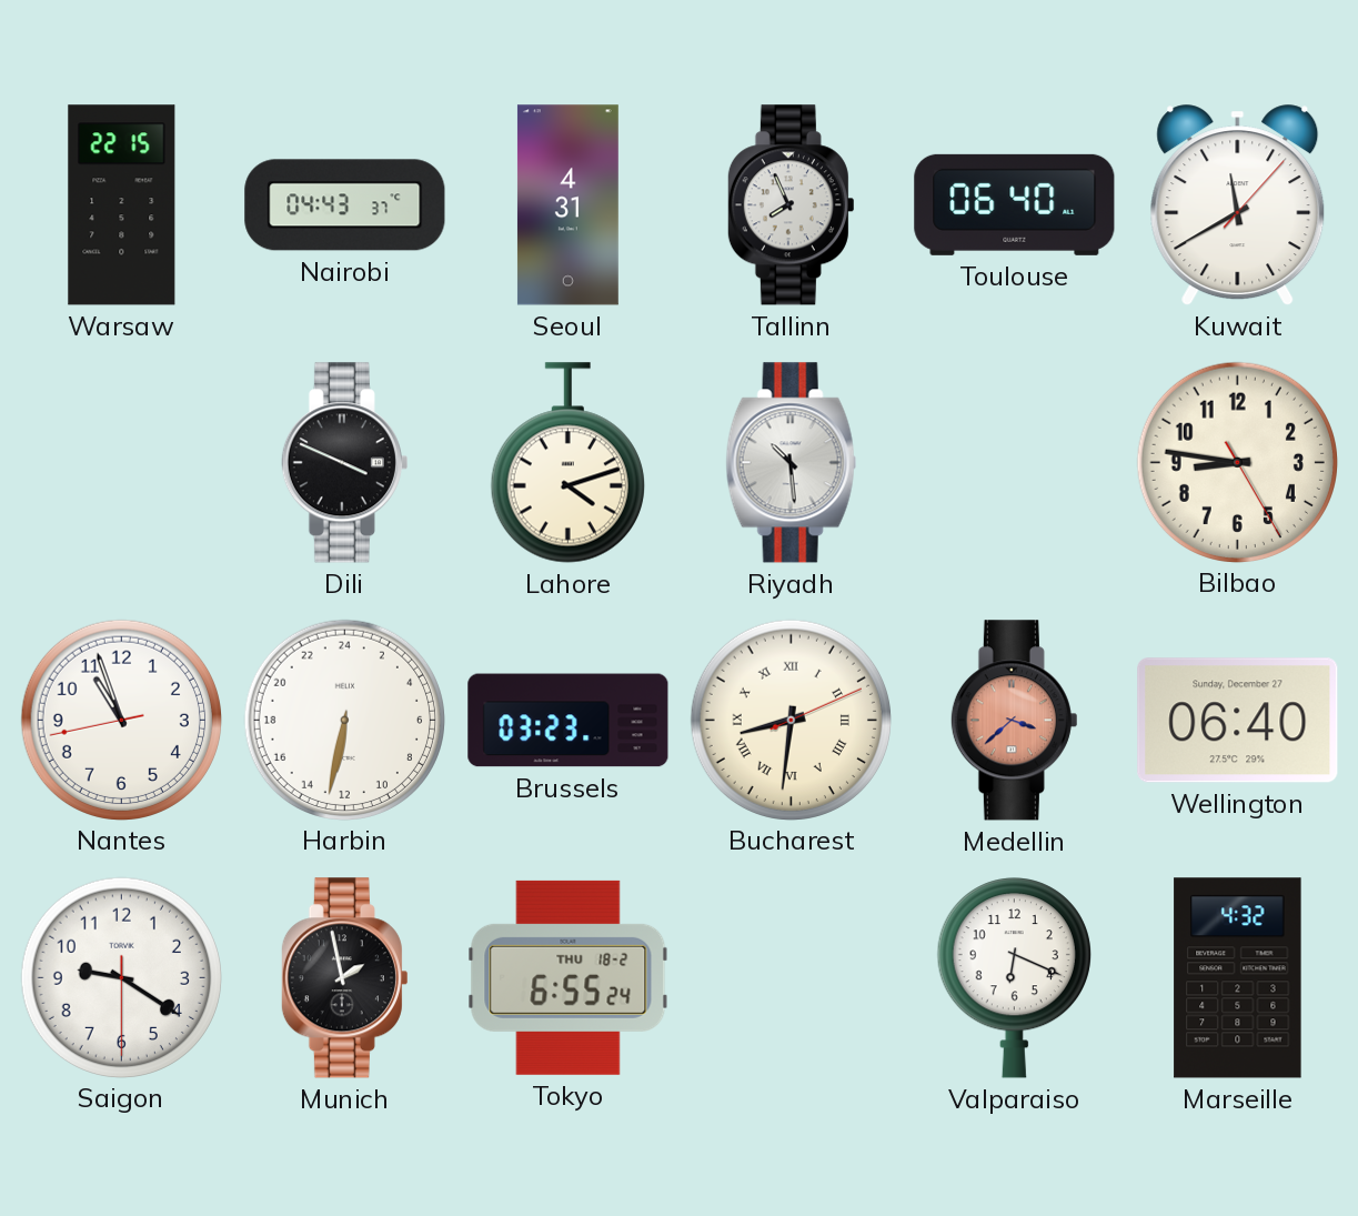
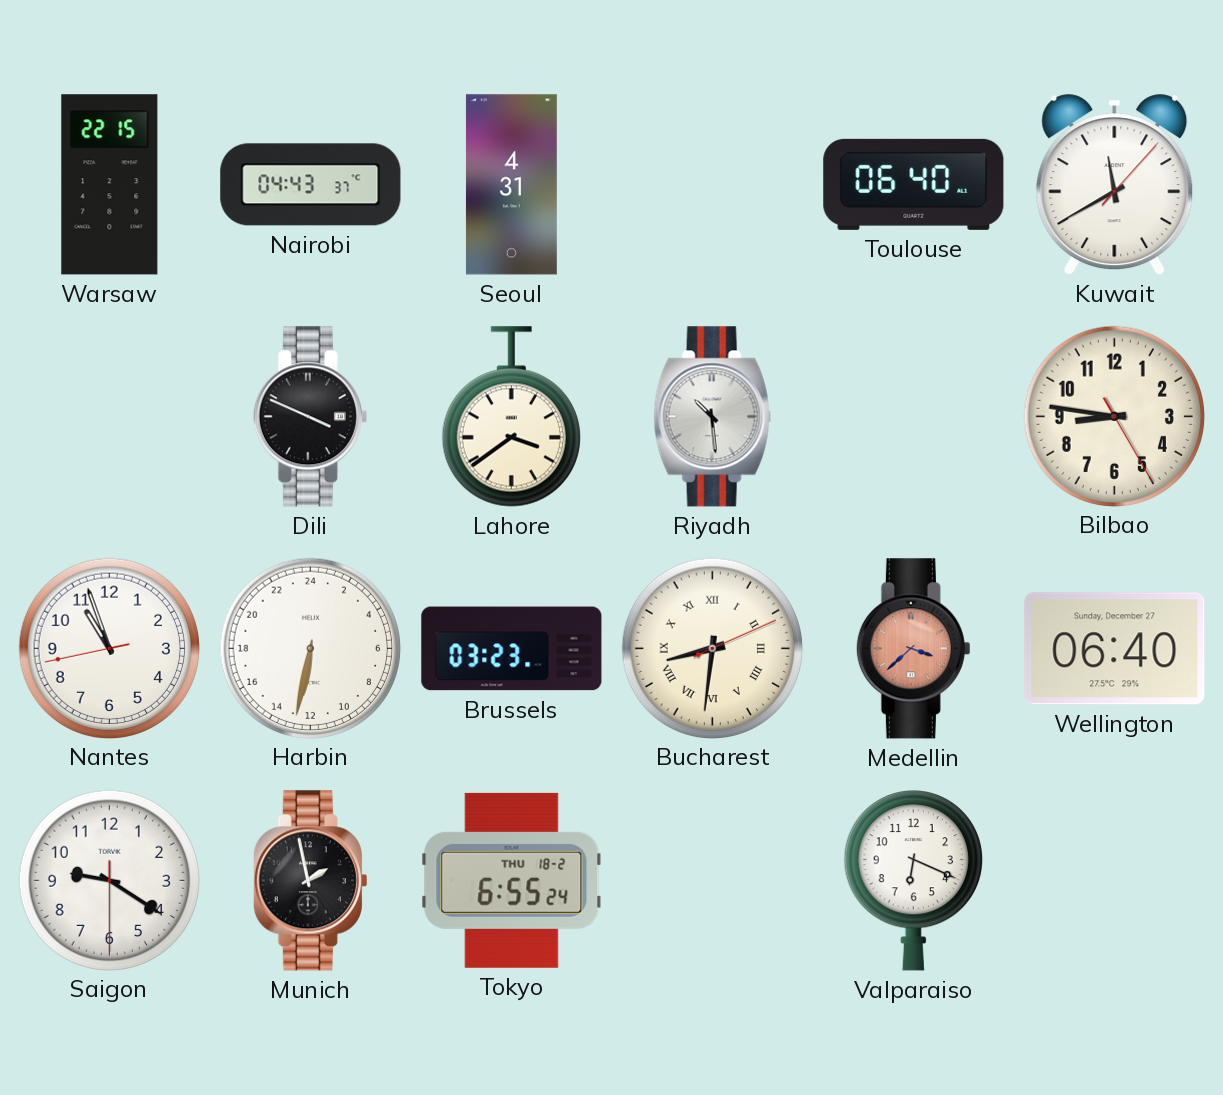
Tallinn: 7:56 -> none
Lahore: 4:12 -> 3:39
Marseille: 4:32 -> none
